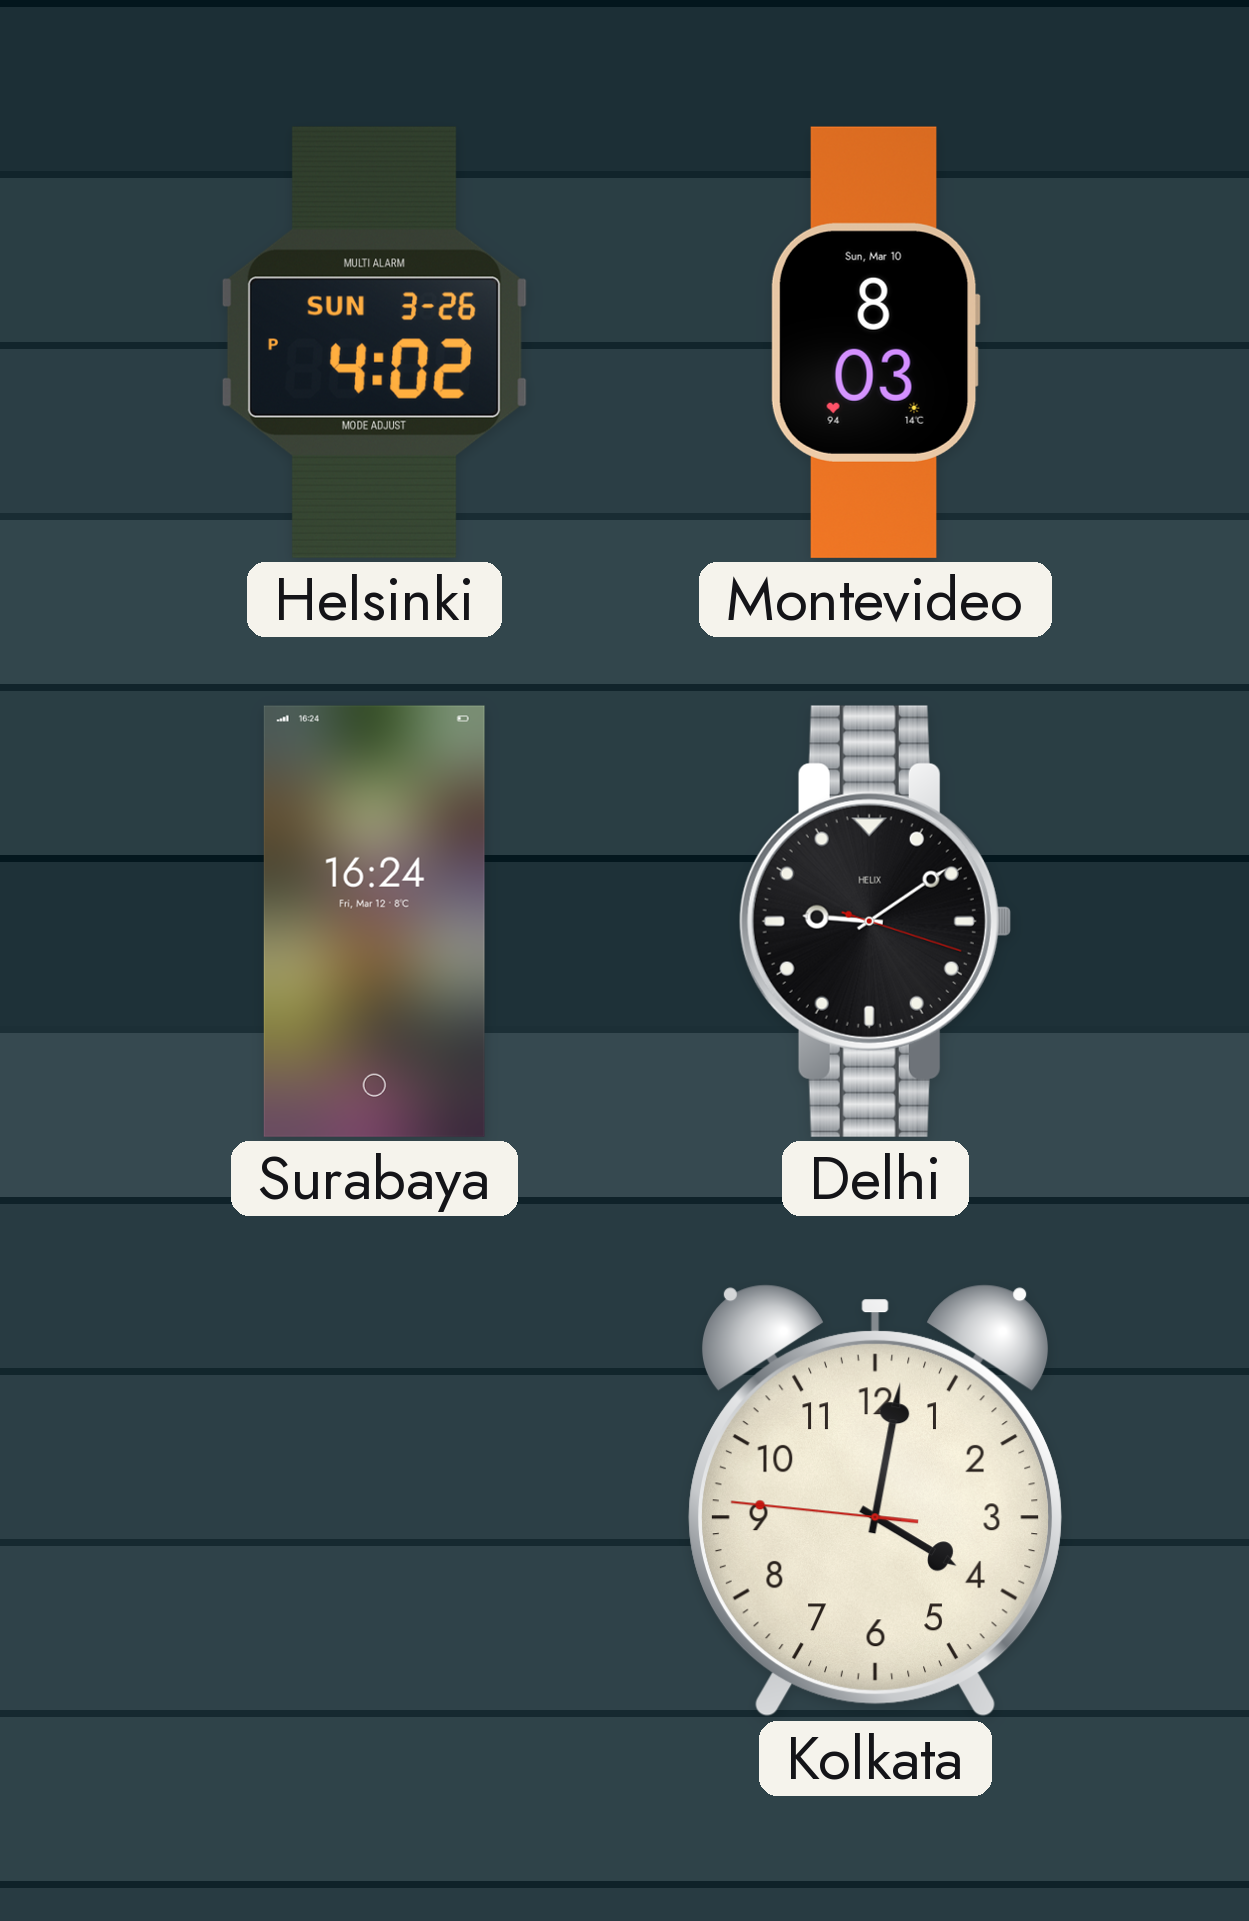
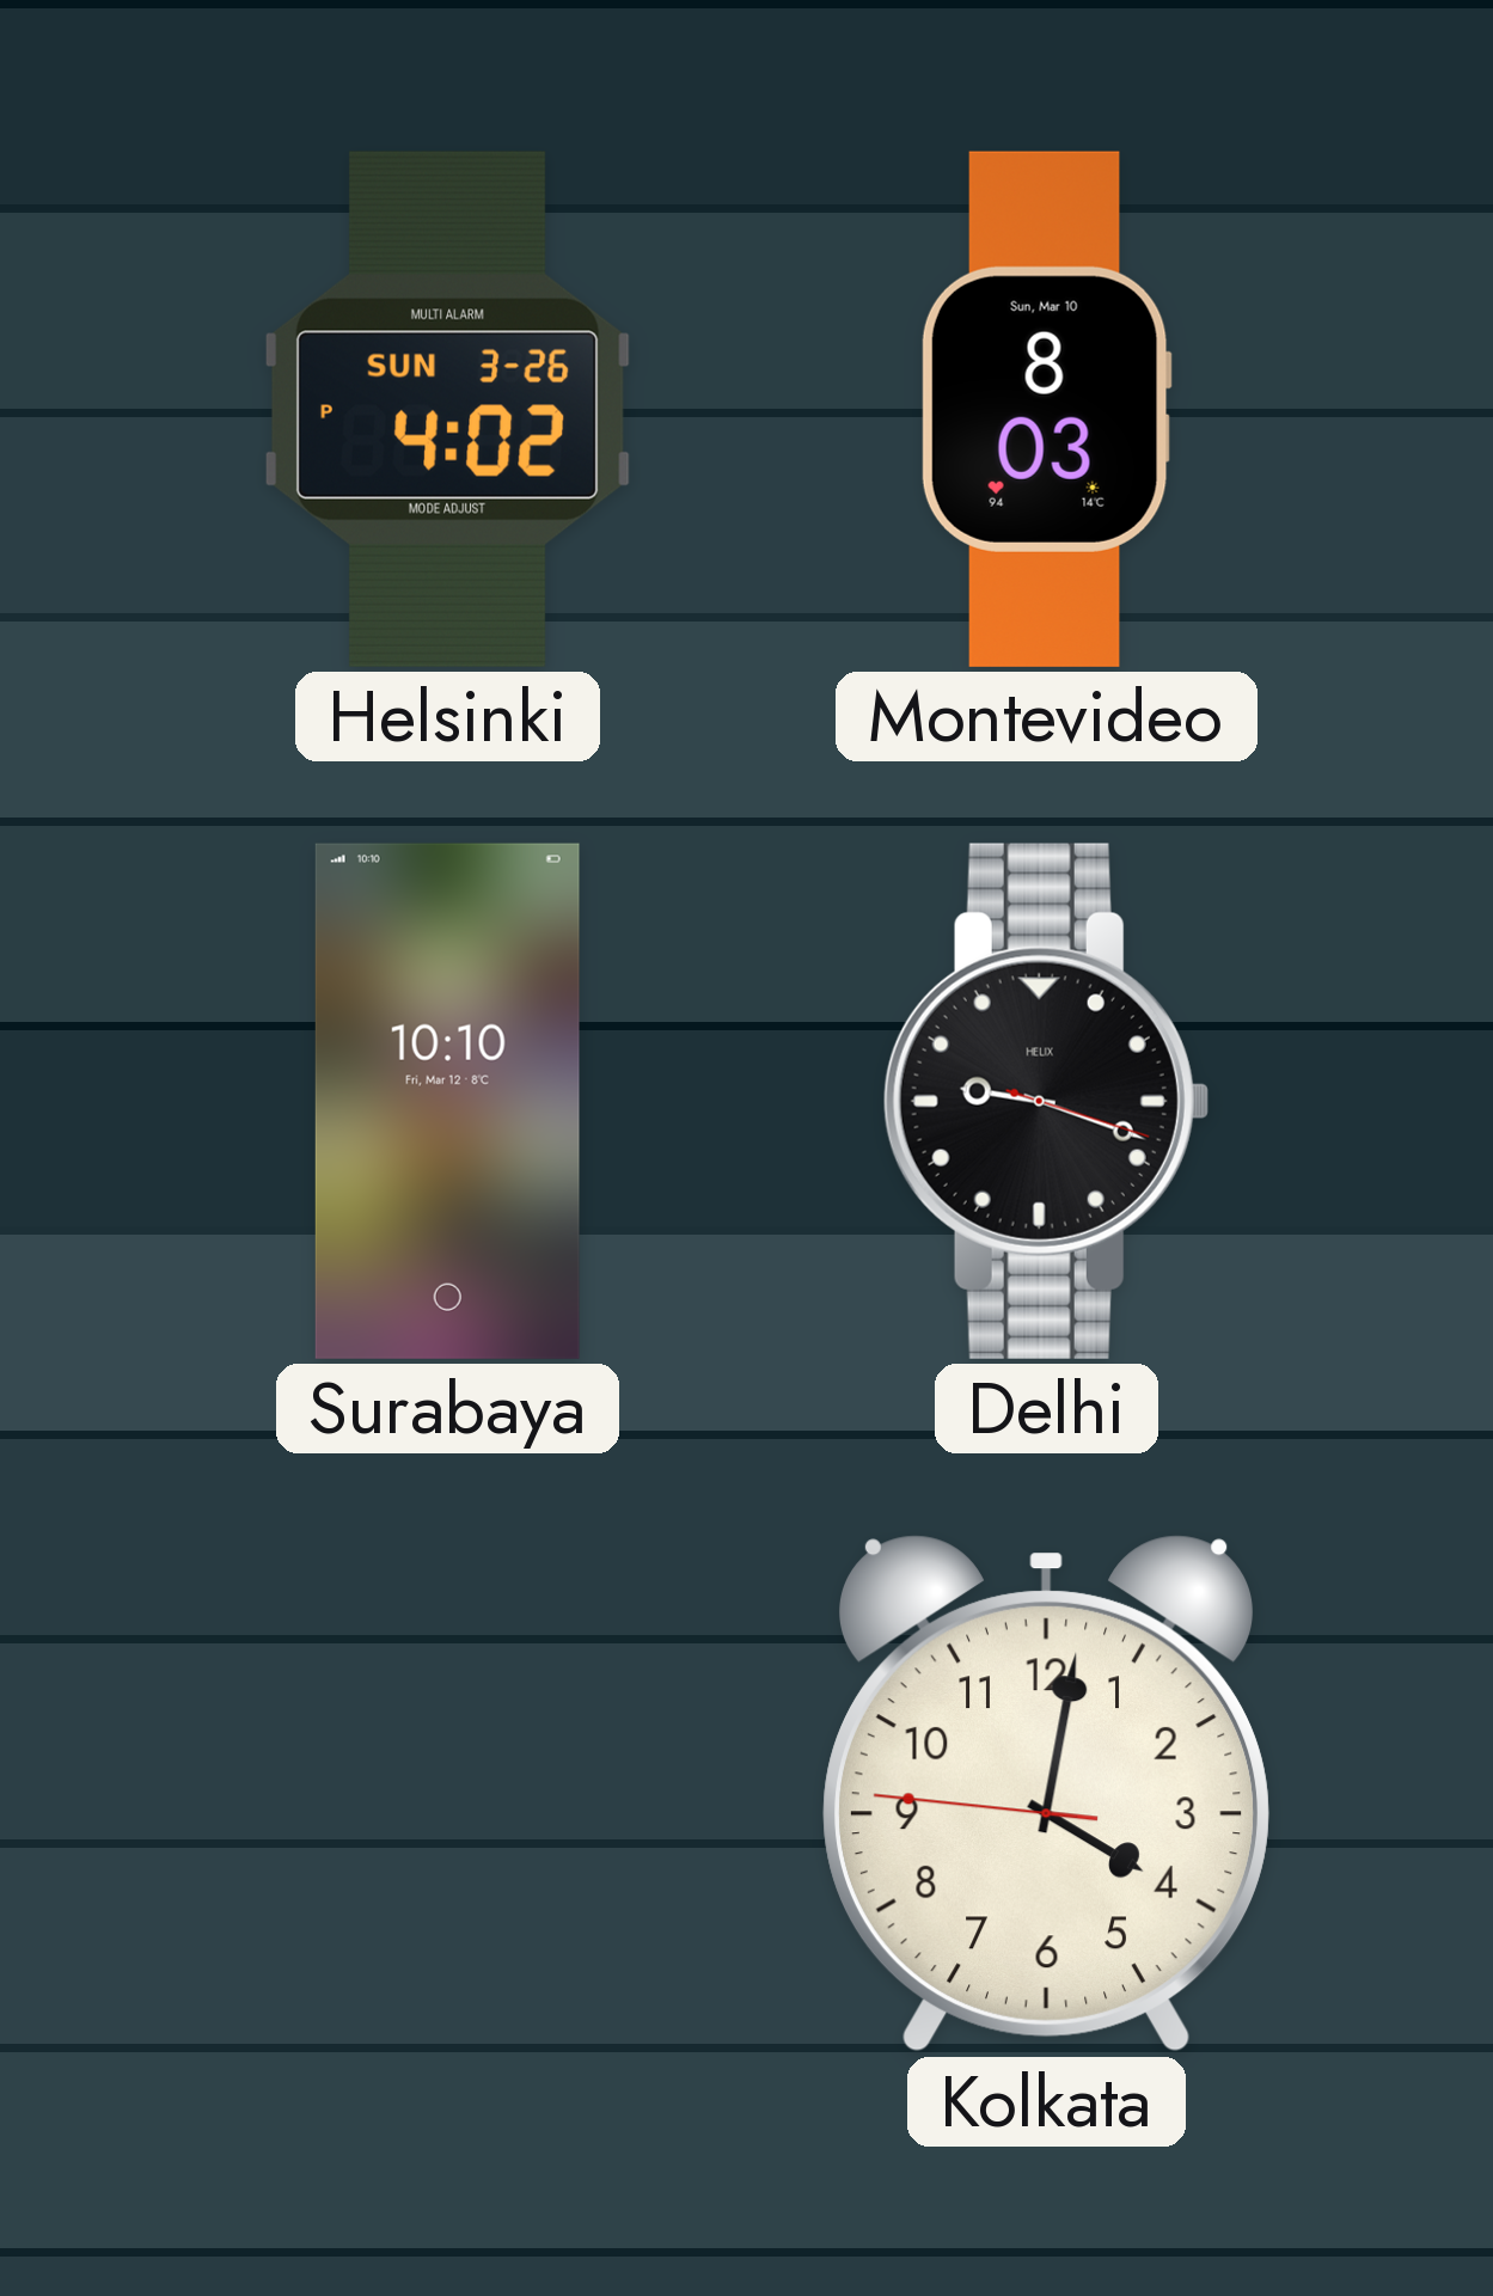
Surabaya: 16:24 -> 10:10
Delhi: 9:09 -> 9:18
